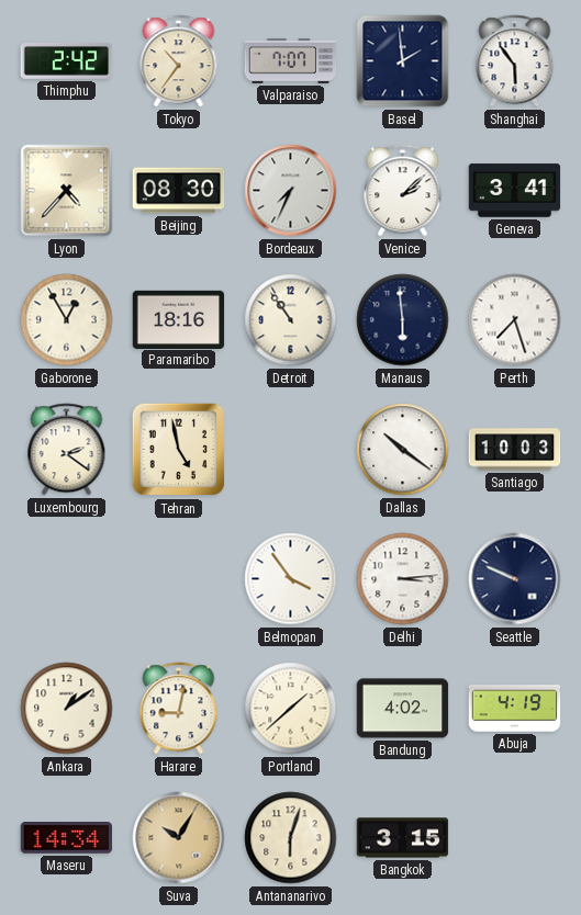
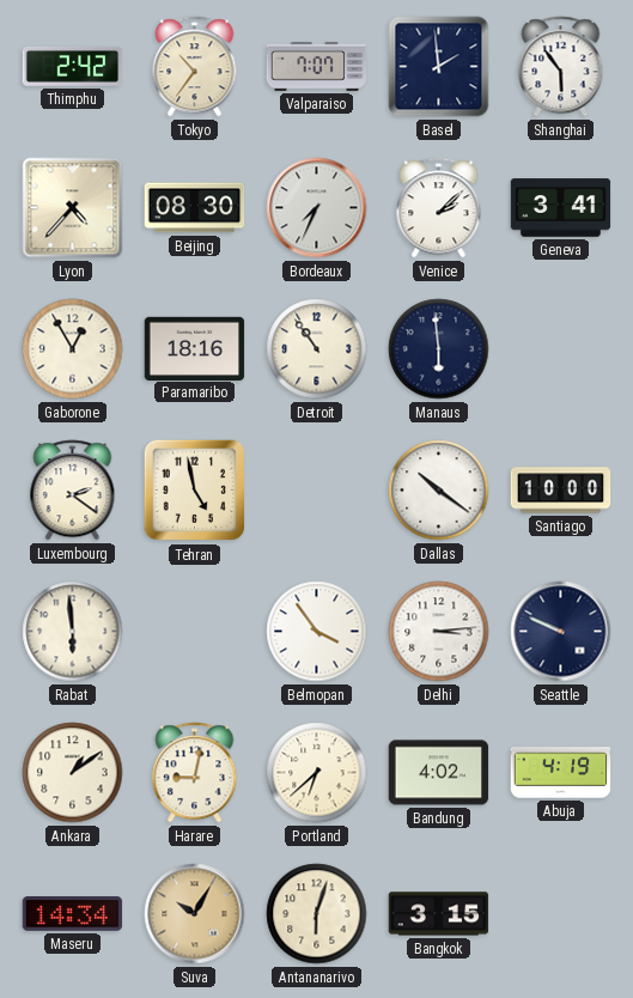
Perth: 7:27 -> none
Santiago: 10:03 -> 10:00
Rabat: none -> 5:59
Portland: 1:38 -> 6:38
